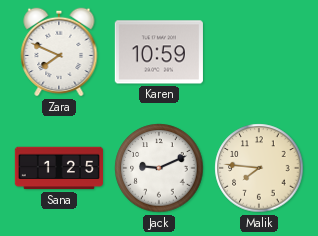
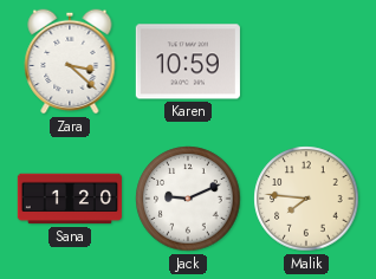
Zara: 7:49 -> 3:22
Sana: 1:25 -> 1:20
